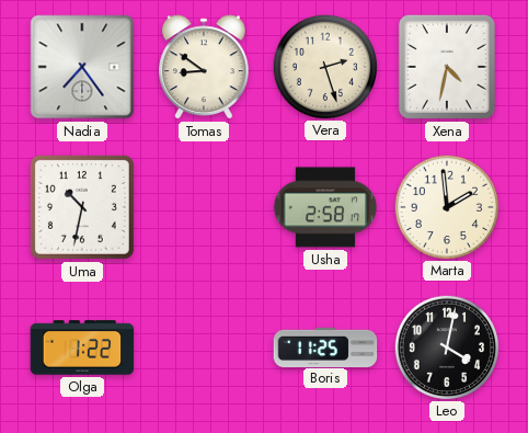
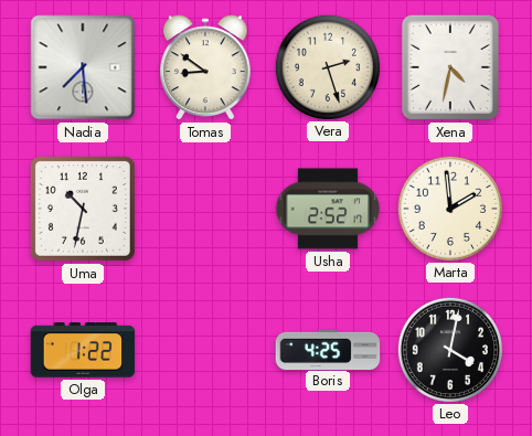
Nadia: 7:24 -> 7:29
Usha: 2:58 -> 2:52
Boris: 11:25 -> 4:25
